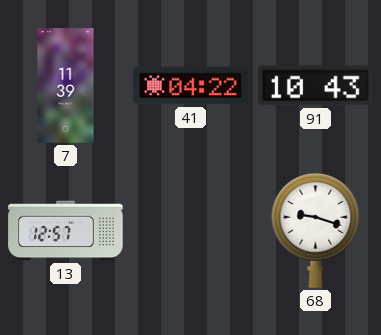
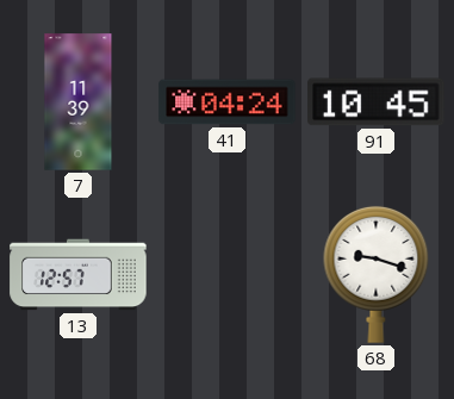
41: 04:22 -> 04:24
91: 10:43 -> 10:45
